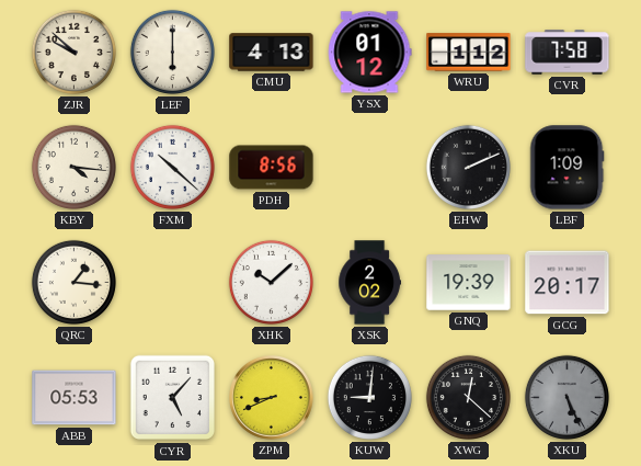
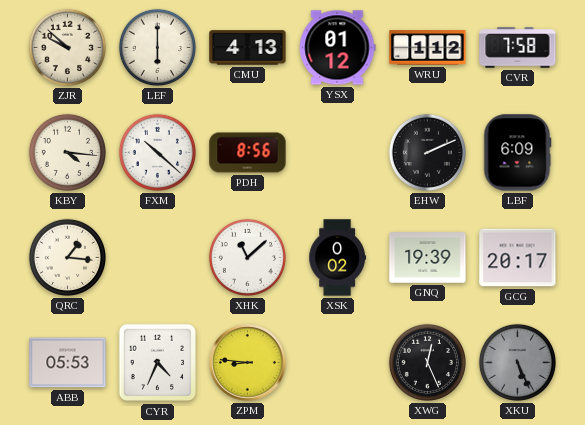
LBF: 1:09 -> 6:09
XHK: 10:08 -> 11:08
XSK: 2:02 -> 0:02
CYR: 5:07 -> 4:34
ZPM: 8:41 -> 8:46
KUW: 9:01 -> none
XWG: 12:22 -> 12:26
